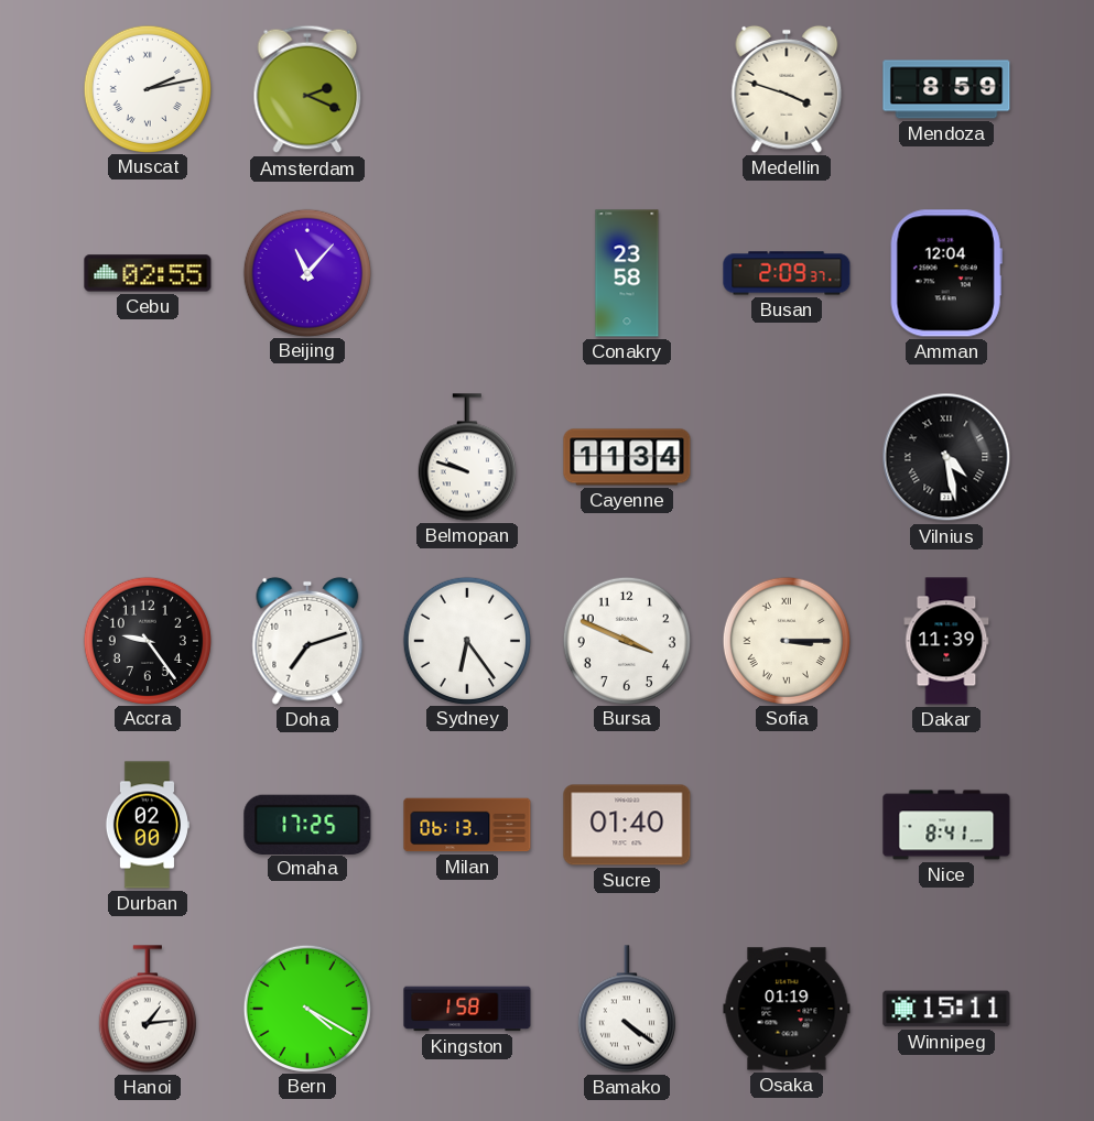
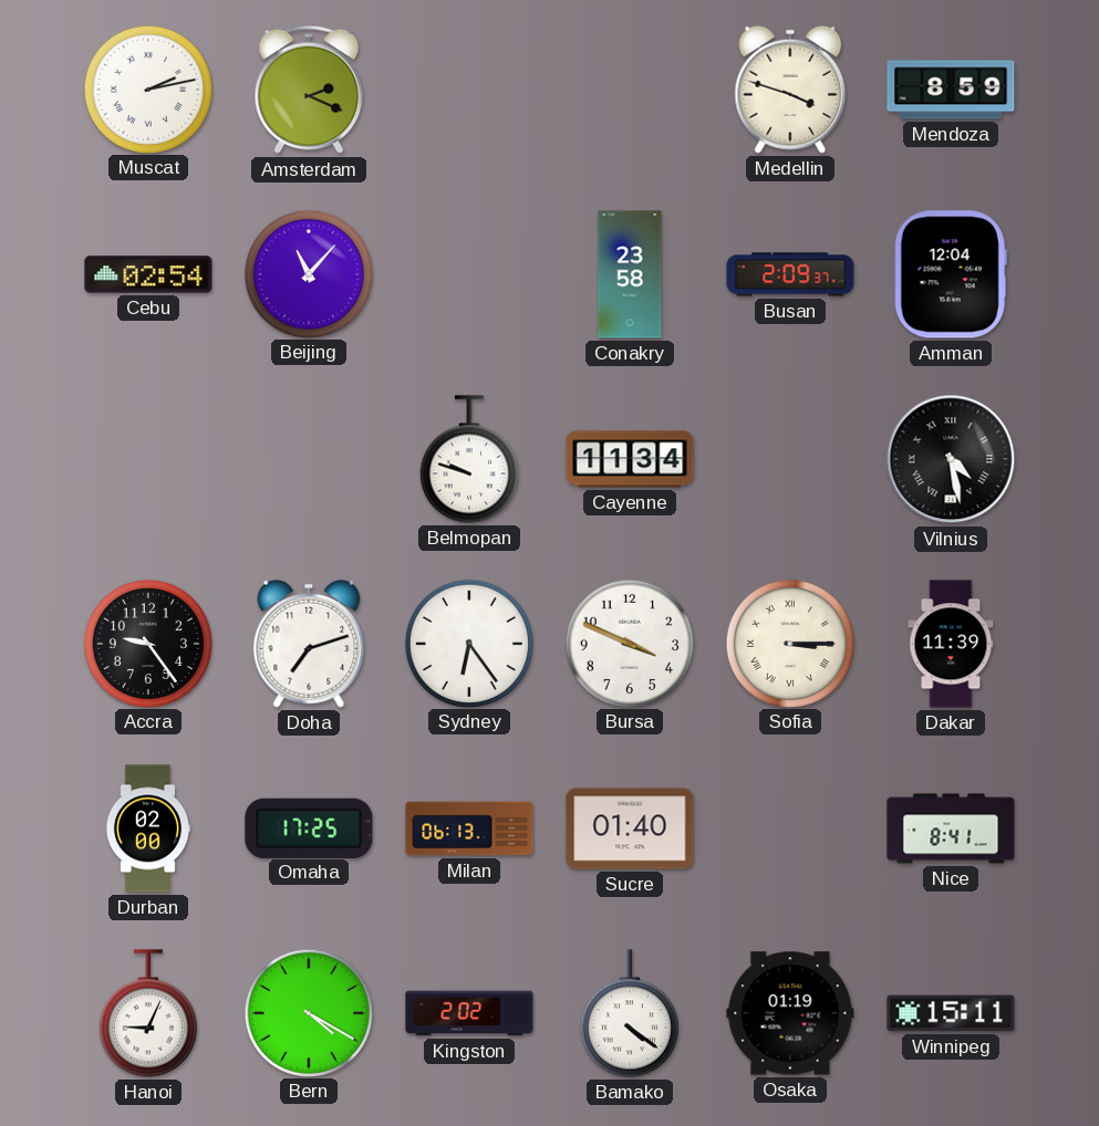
Cebu: 02:55 -> 02:54
Hanoi: 1:14 -> 9:04
Kingston: 1:58 -> 2:02
